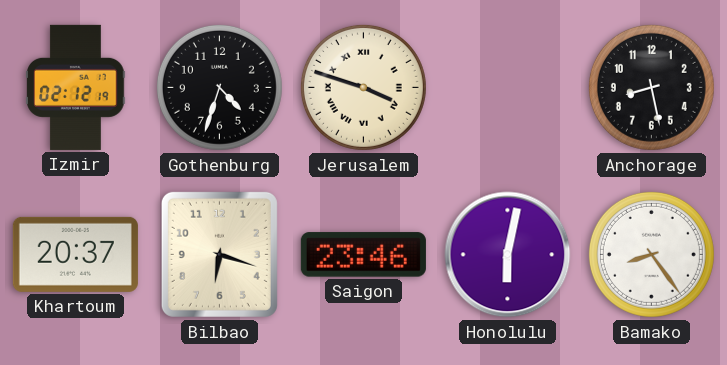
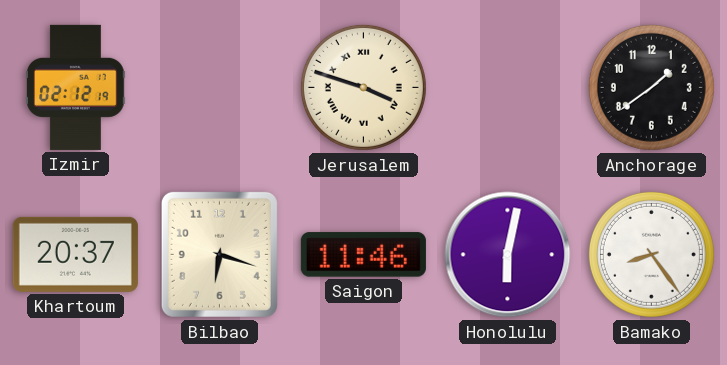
Gothenburg: 4:33 -> none
Anchorage: 8:28 -> 1:39
Saigon: 23:46 -> 11:46
